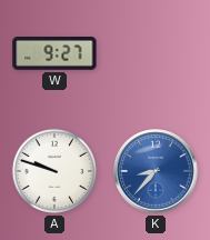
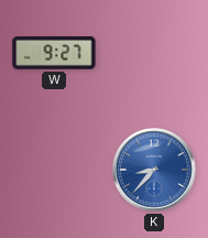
A: 9:48 -> none
